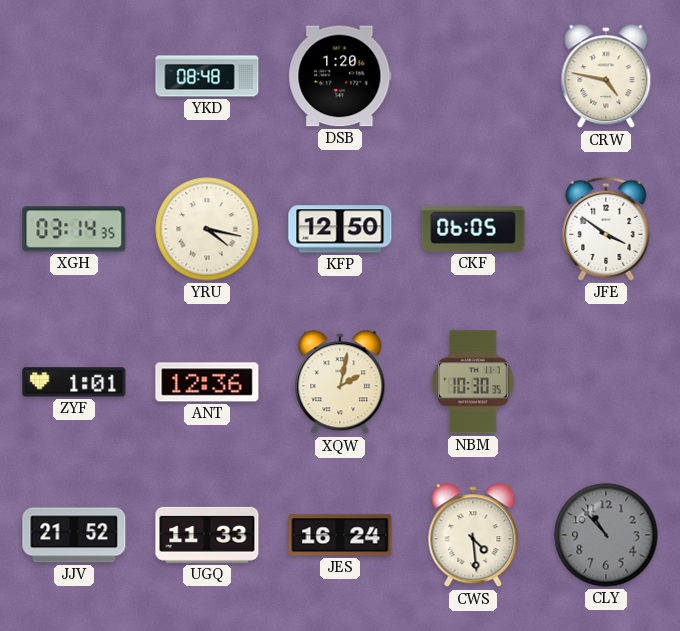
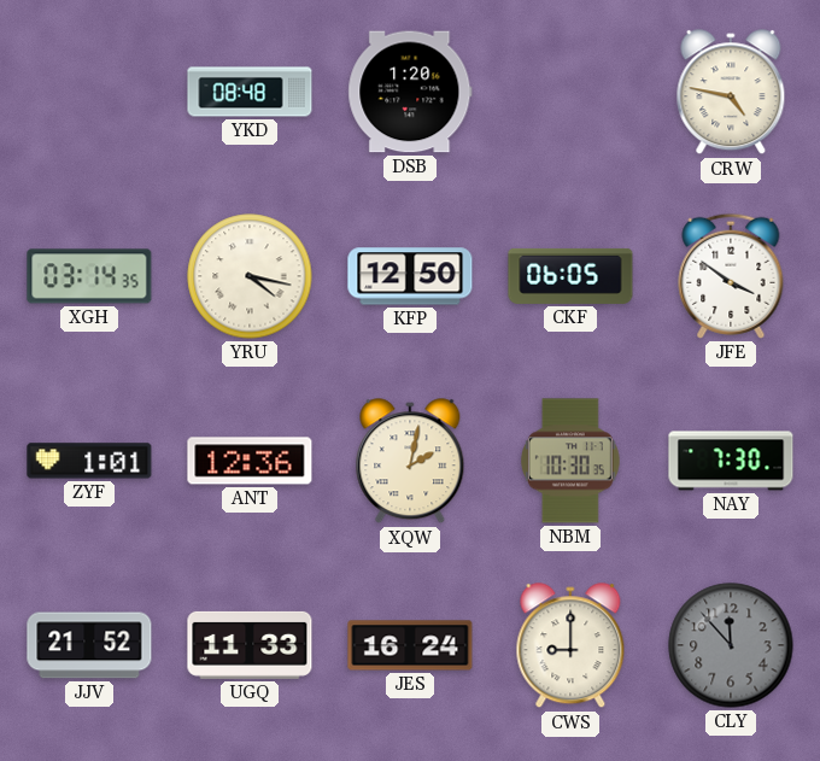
NAY: none -> 7:30
CWS: 4:29 -> 9:00
CLY: 10:53 -> 11:53
